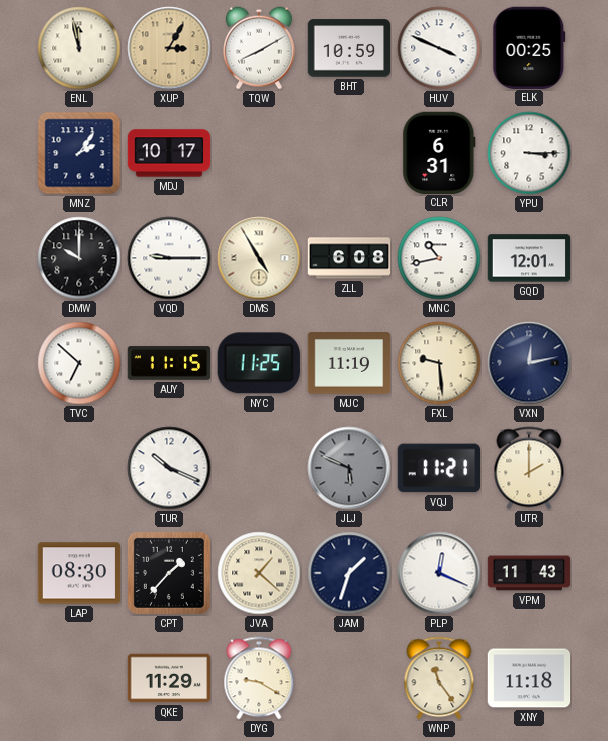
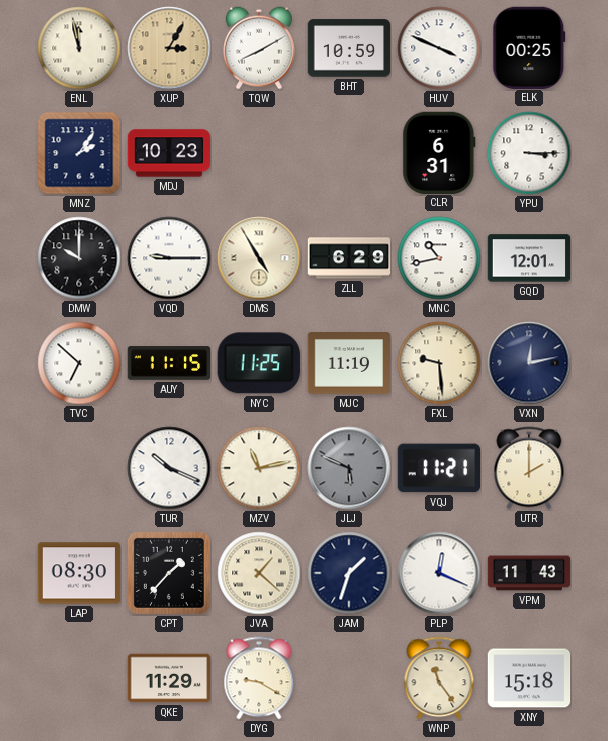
MDJ: 10:17 -> 10:23
ZLL: 6:08 -> 6:29
MZV: none -> 11:13
XNY: 11:18 -> 15:18
